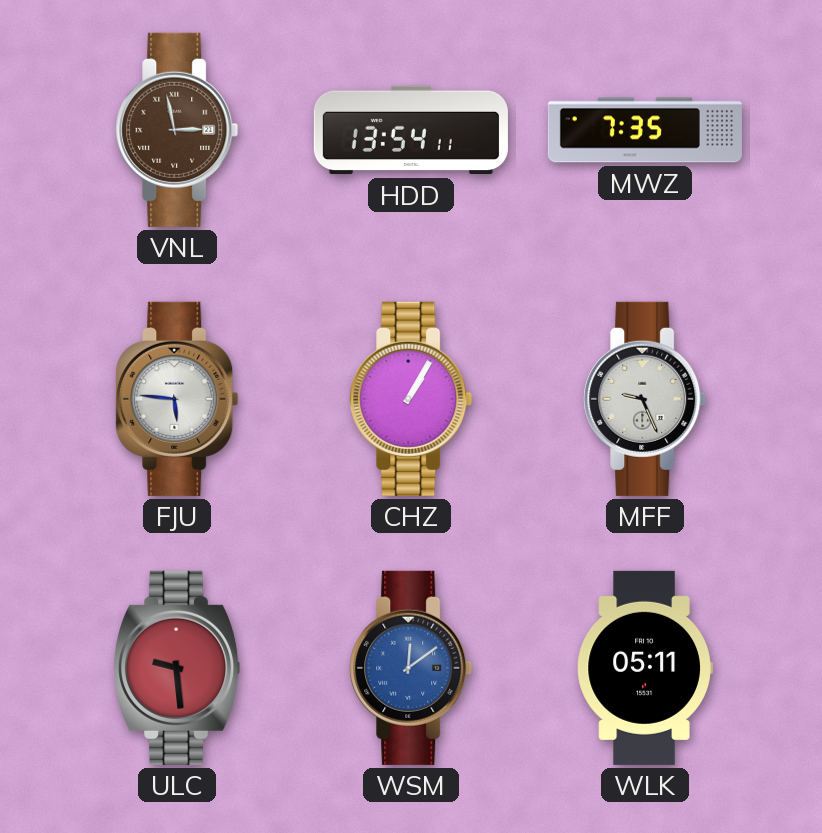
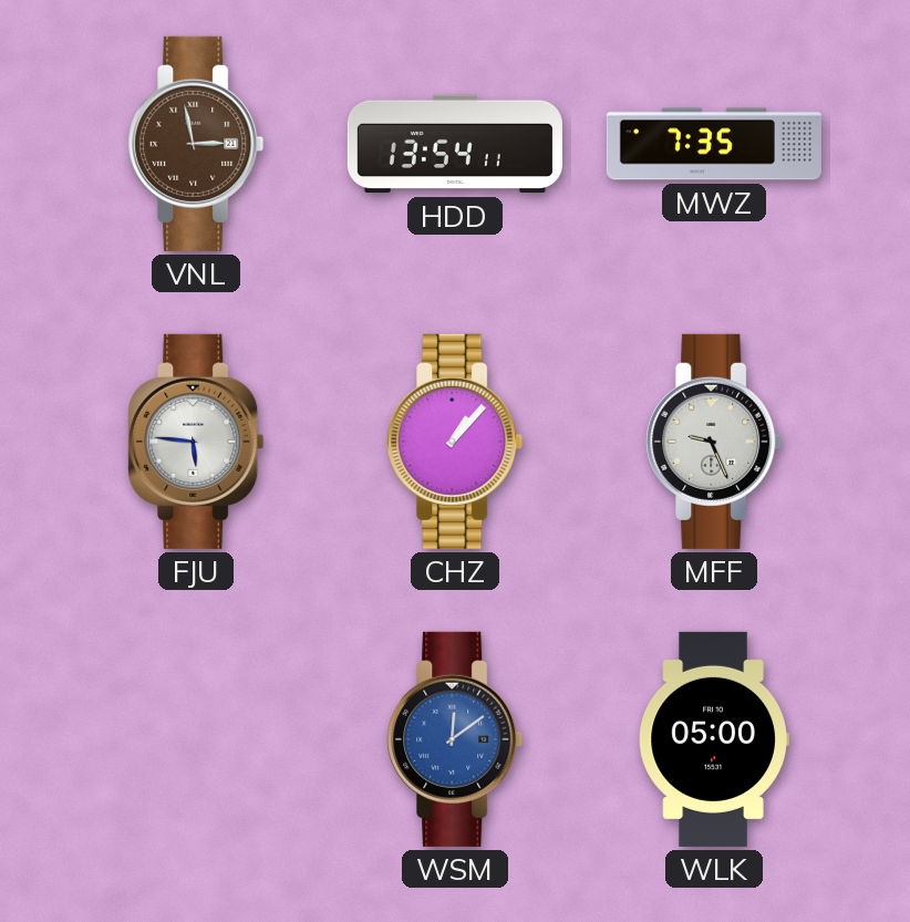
CHZ: 1:05 -> 1:07
ULC: 9:29 -> none
WLK: 05:11 -> 05:00
